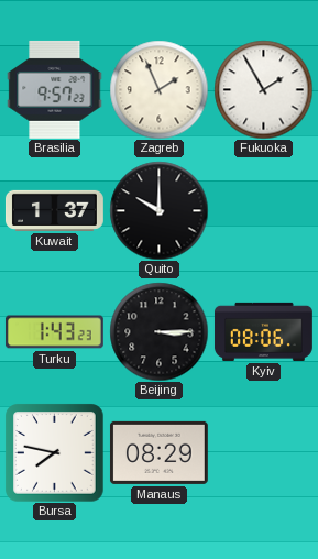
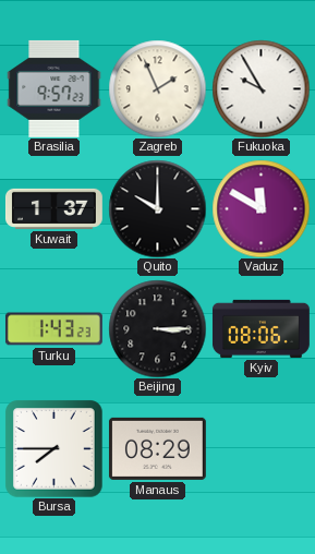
Fukuoka: 1:55 -> 9:55
Vaduz: none -> 11:50
Bursa: 7:47 -> 7:45
